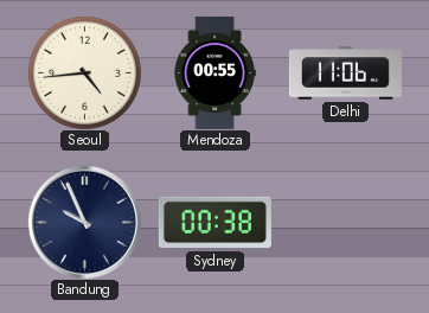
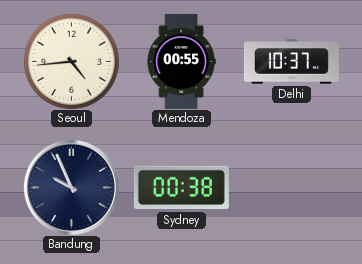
Delhi: 11:06 -> 10:37
